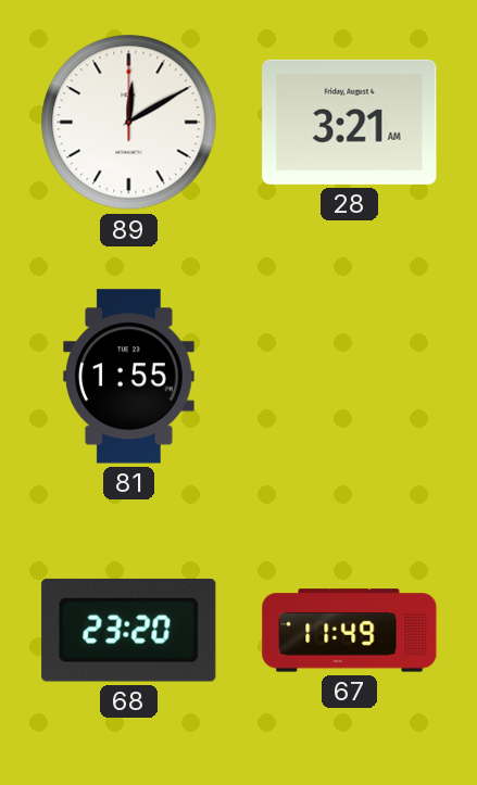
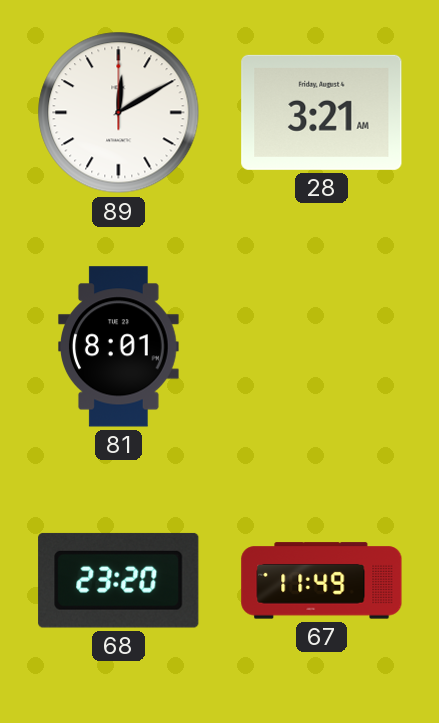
81: 1:55 -> 8:01
